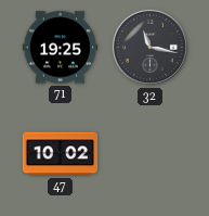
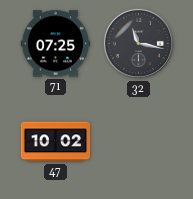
71: 19:25 -> 07:25
